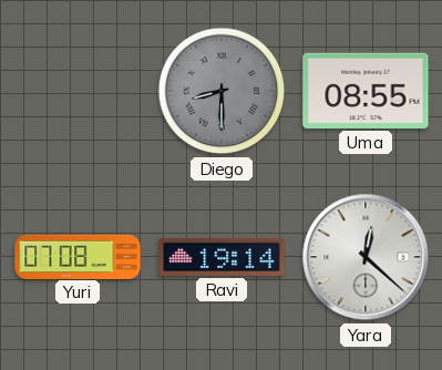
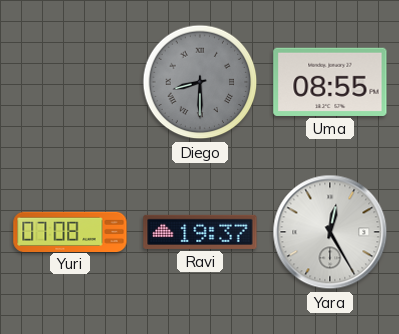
Ravi: 19:14 -> 19:37
Yara: 12:22 -> 12:25
